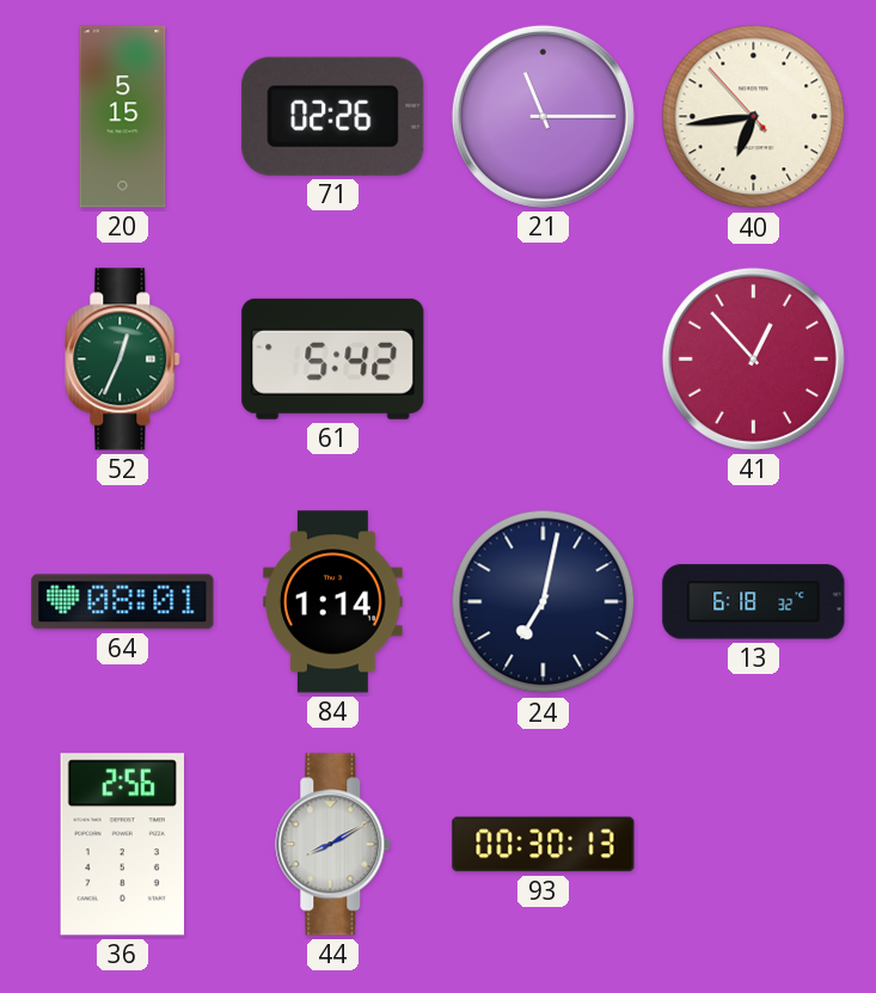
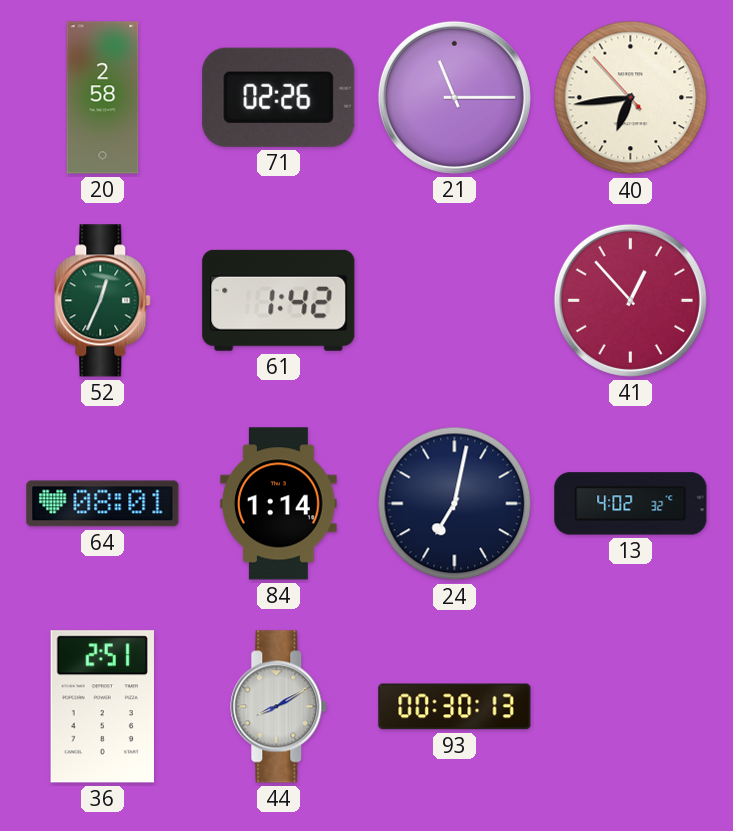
20: 5:15 -> 2:58
61: 5:42 -> 1:42
13: 6:18 -> 4:02
36: 2:56 -> 2:51
